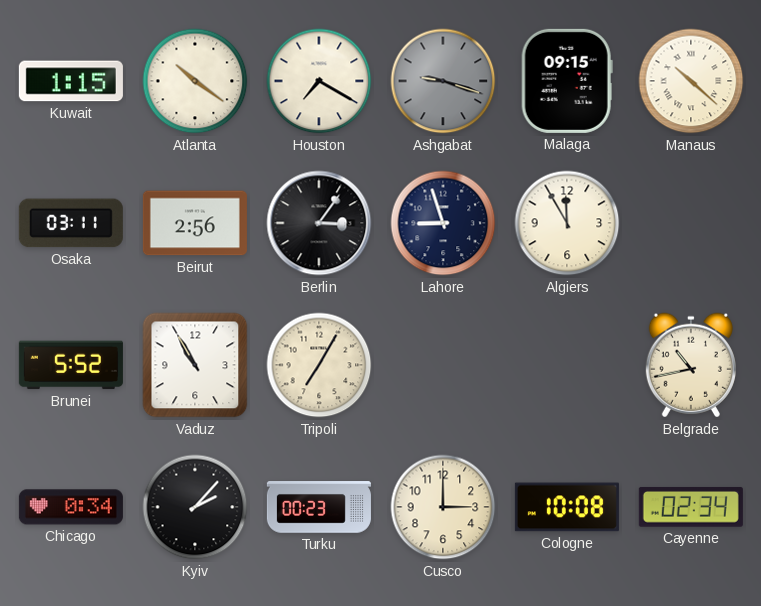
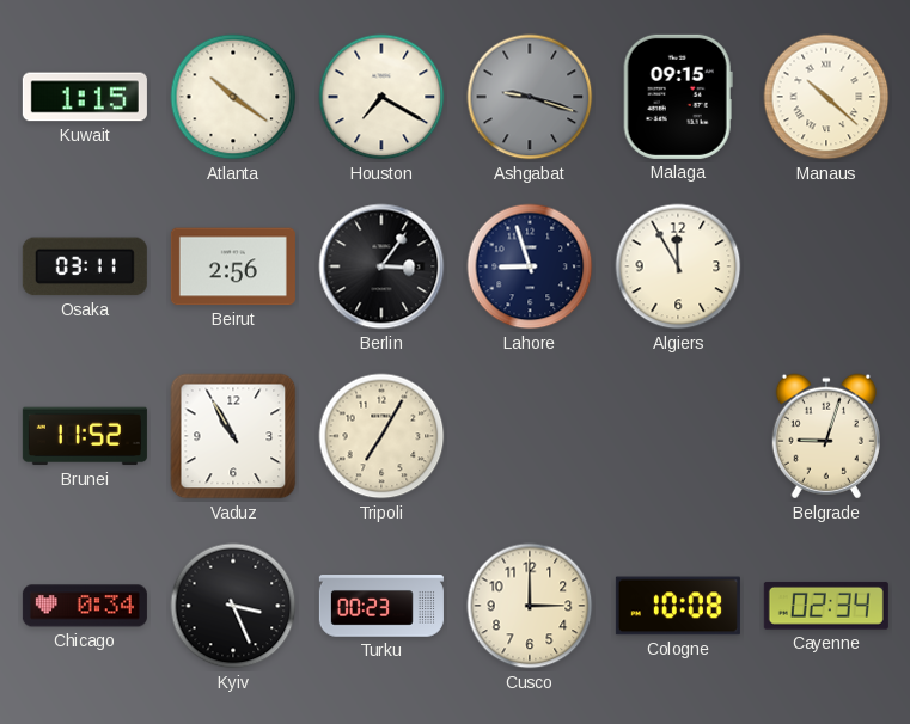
Brunei: 5:52 -> 11:52
Belgrade: 10:43 -> 9:03
Kyiv: 2:07 -> 3:26
